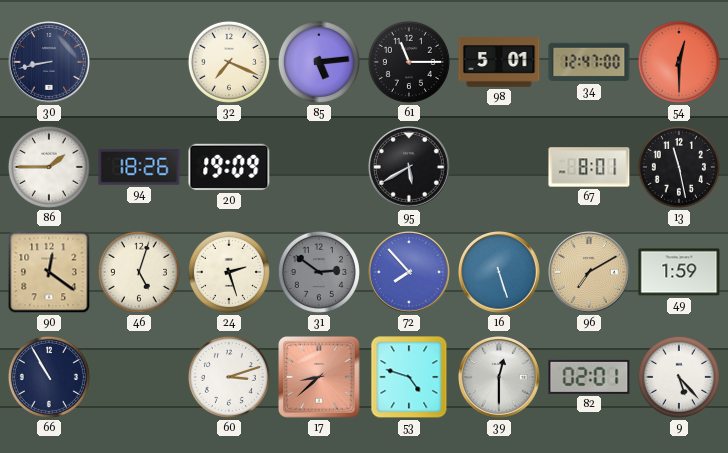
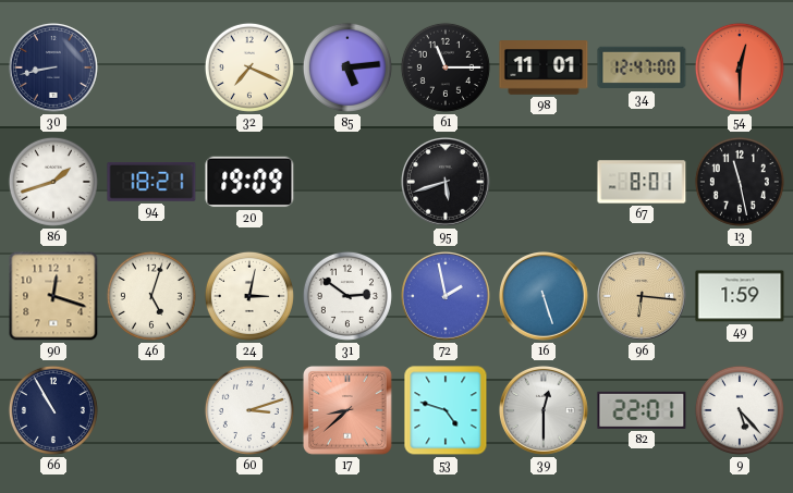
98: 5:01 -> 11:01
86: 1:45 -> 1:42
94: 18:26 -> 18:21
95: 5:40 -> 5:42
90: 12:21 -> 12:18
24: 2:27 -> 3:02
31 dial: grey -> white
72: 7:53 -> 1:58
96: 7:10 -> 6:16
82: 02:01 -> 22:01
